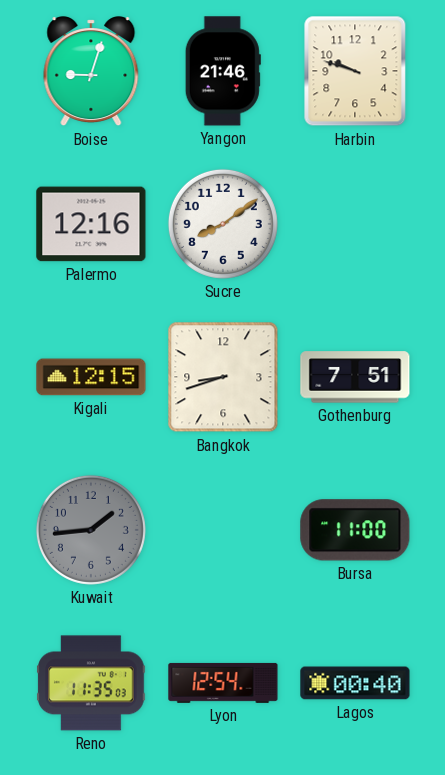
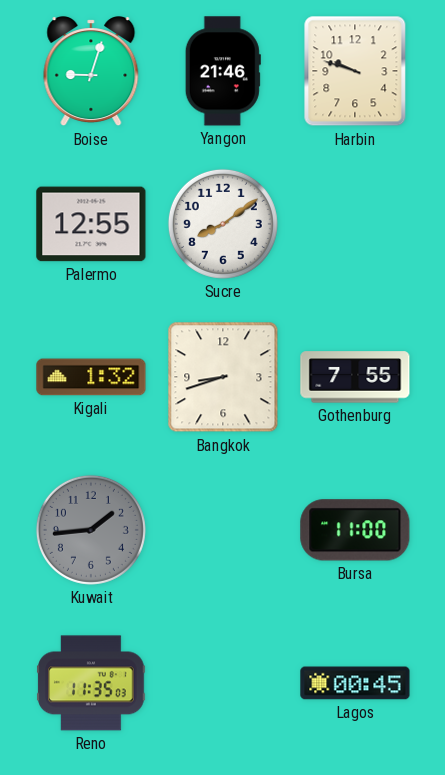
Palermo: 12:16 -> 12:55
Kigali: 12:15 -> 1:32
Gothenburg: 7:51 -> 7:55
Lyon: 12:54 -> none
Lagos: 00:40 -> 00:45
